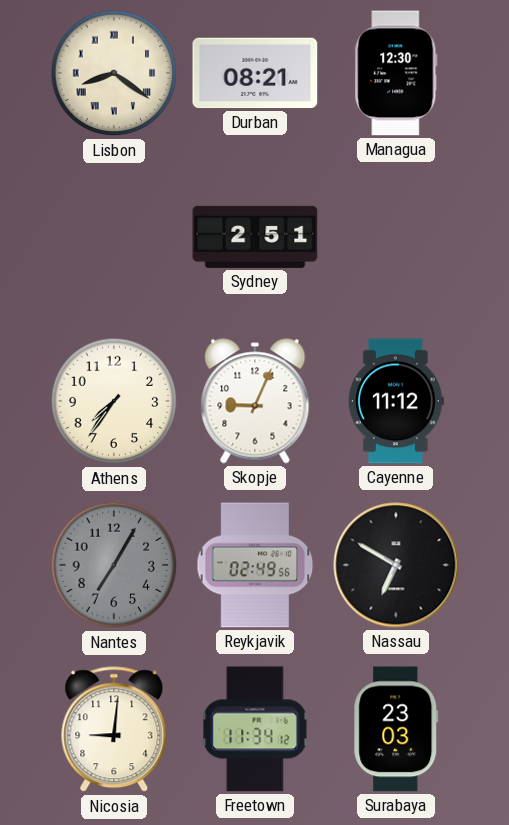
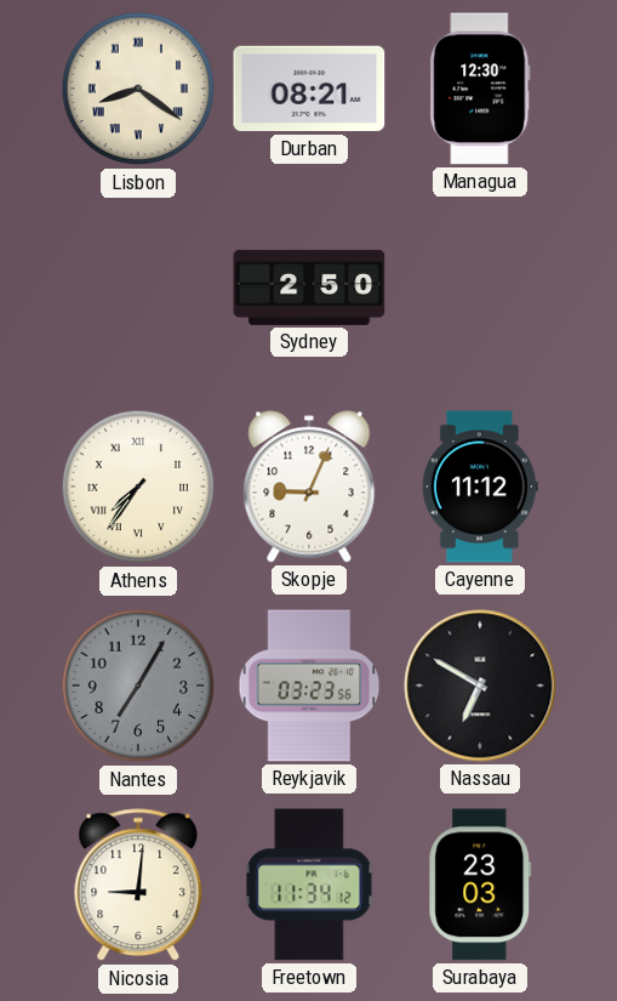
Sydney: 2:51 -> 2:50
Athens numerals: Arabic -> Roman
Reykjavik: 02:49 -> 03:23
